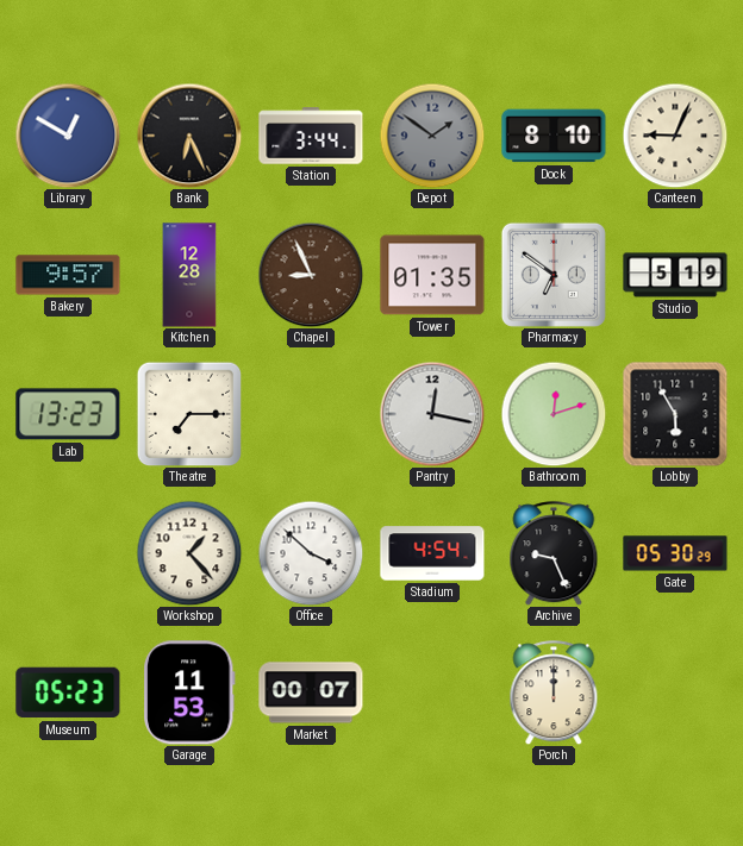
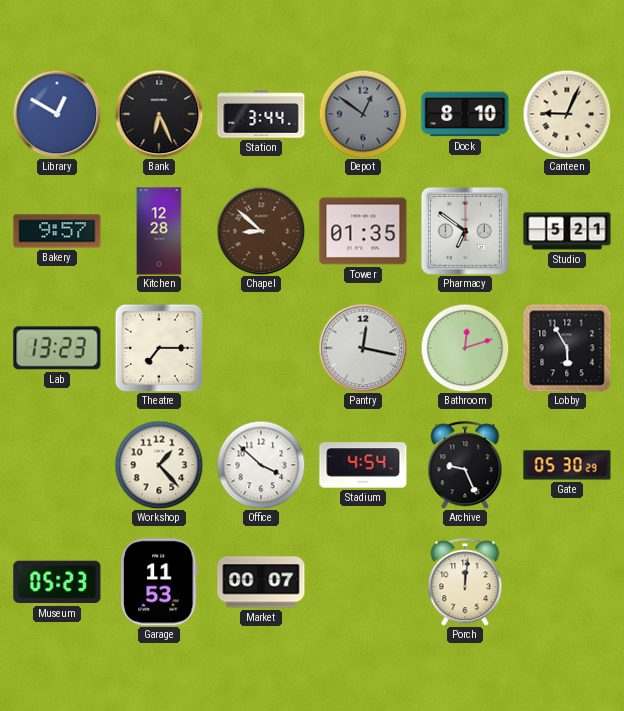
Depot: 1:51 -> 12:51
Chapel: 8:56 -> 8:52
Studio: 5:19 -> 5:21
Porch: 12:00 -> 12:01
